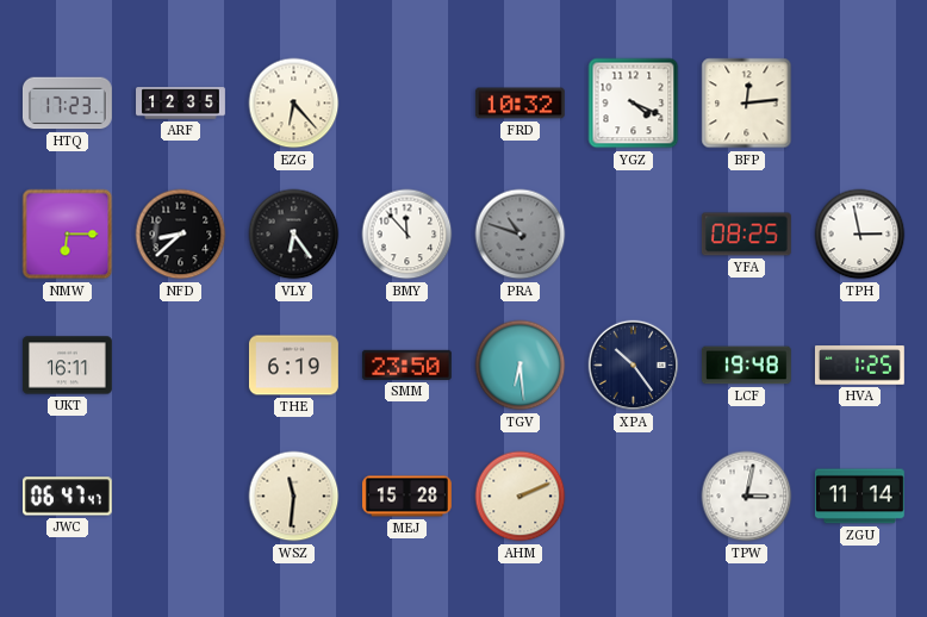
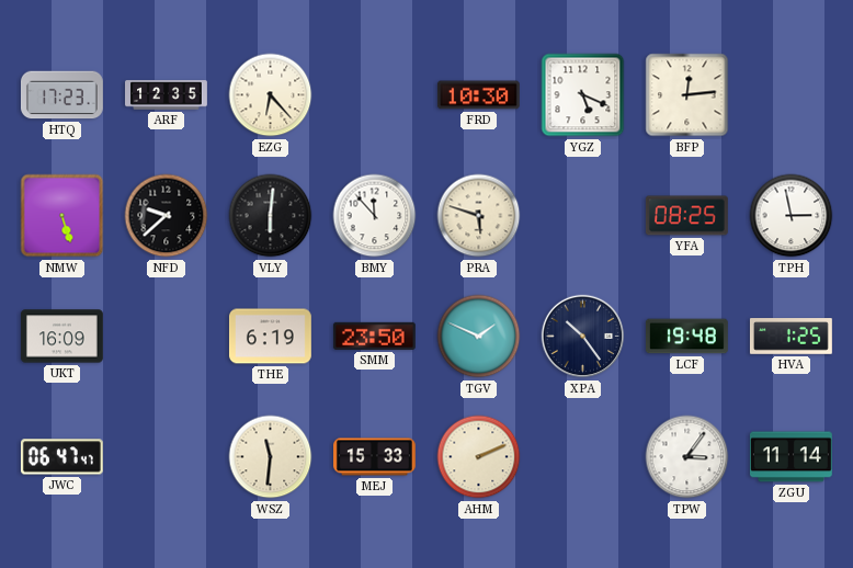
FRD: 10:32 -> 10:30
YGZ: 4:19 -> 5:19
NMW: 6:15 -> 5:27
NFD: 8:38 -> 9:38
VLY: 6:24 -> 6:01
PRA: 10:48 -> 5:48
PRA dial: grey -> cream
UKT: 16:11 -> 16:09
TGV: 6:29 -> 1:49
MEJ: 15:28 -> 15:33
TPW: 3:02 -> 3:06
